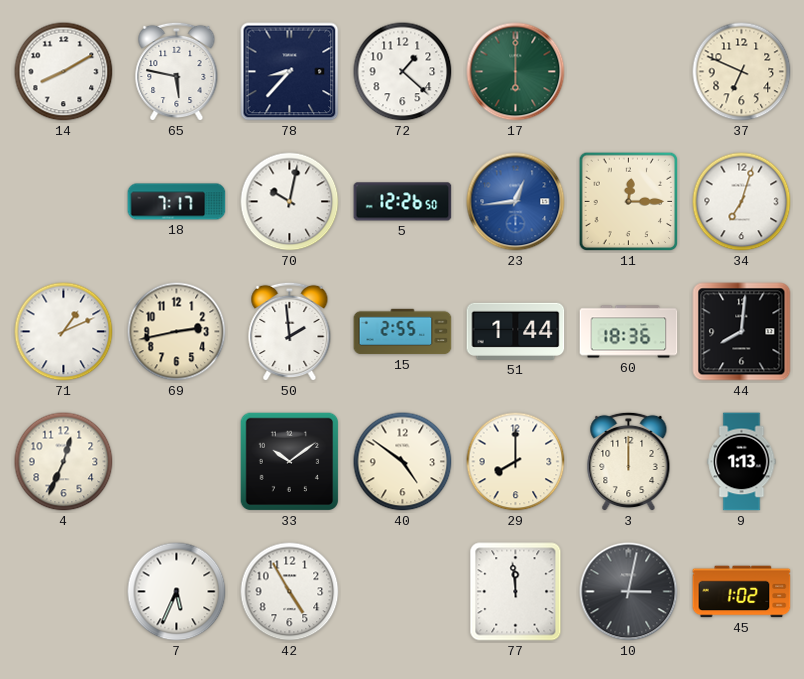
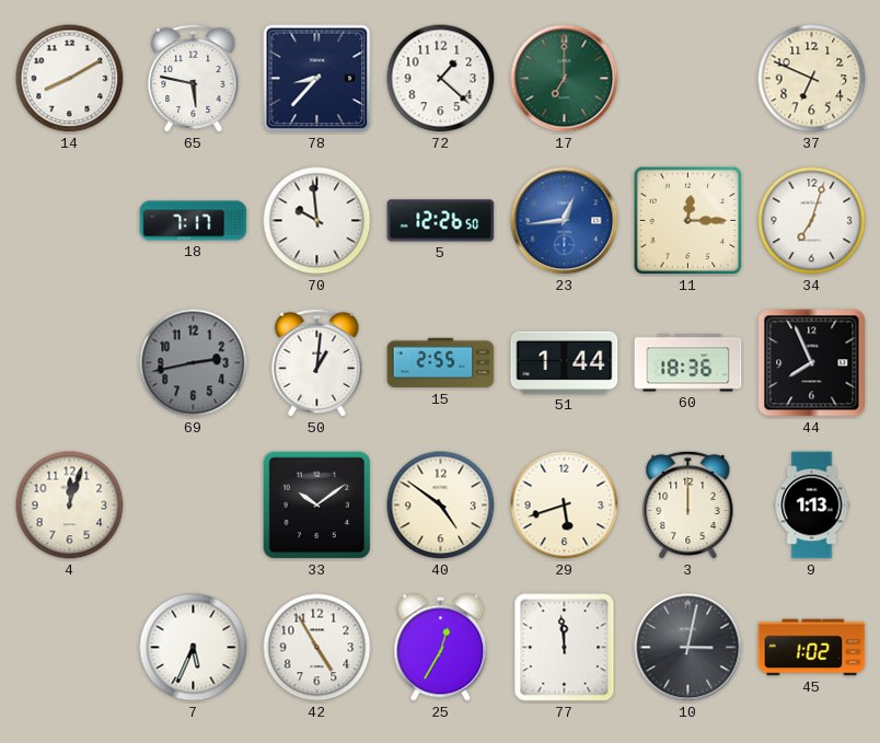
17: 6:00 -> 7:00
70: 10:02 -> 9:59
71: 1:11 -> none
69 dial: cream -> grey
50: 1:59 -> 1:01
44: 8:01 -> 7:56
4: 12:34 -> 12:03
29: 8:00 -> 5:42
25: none -> 12:35
